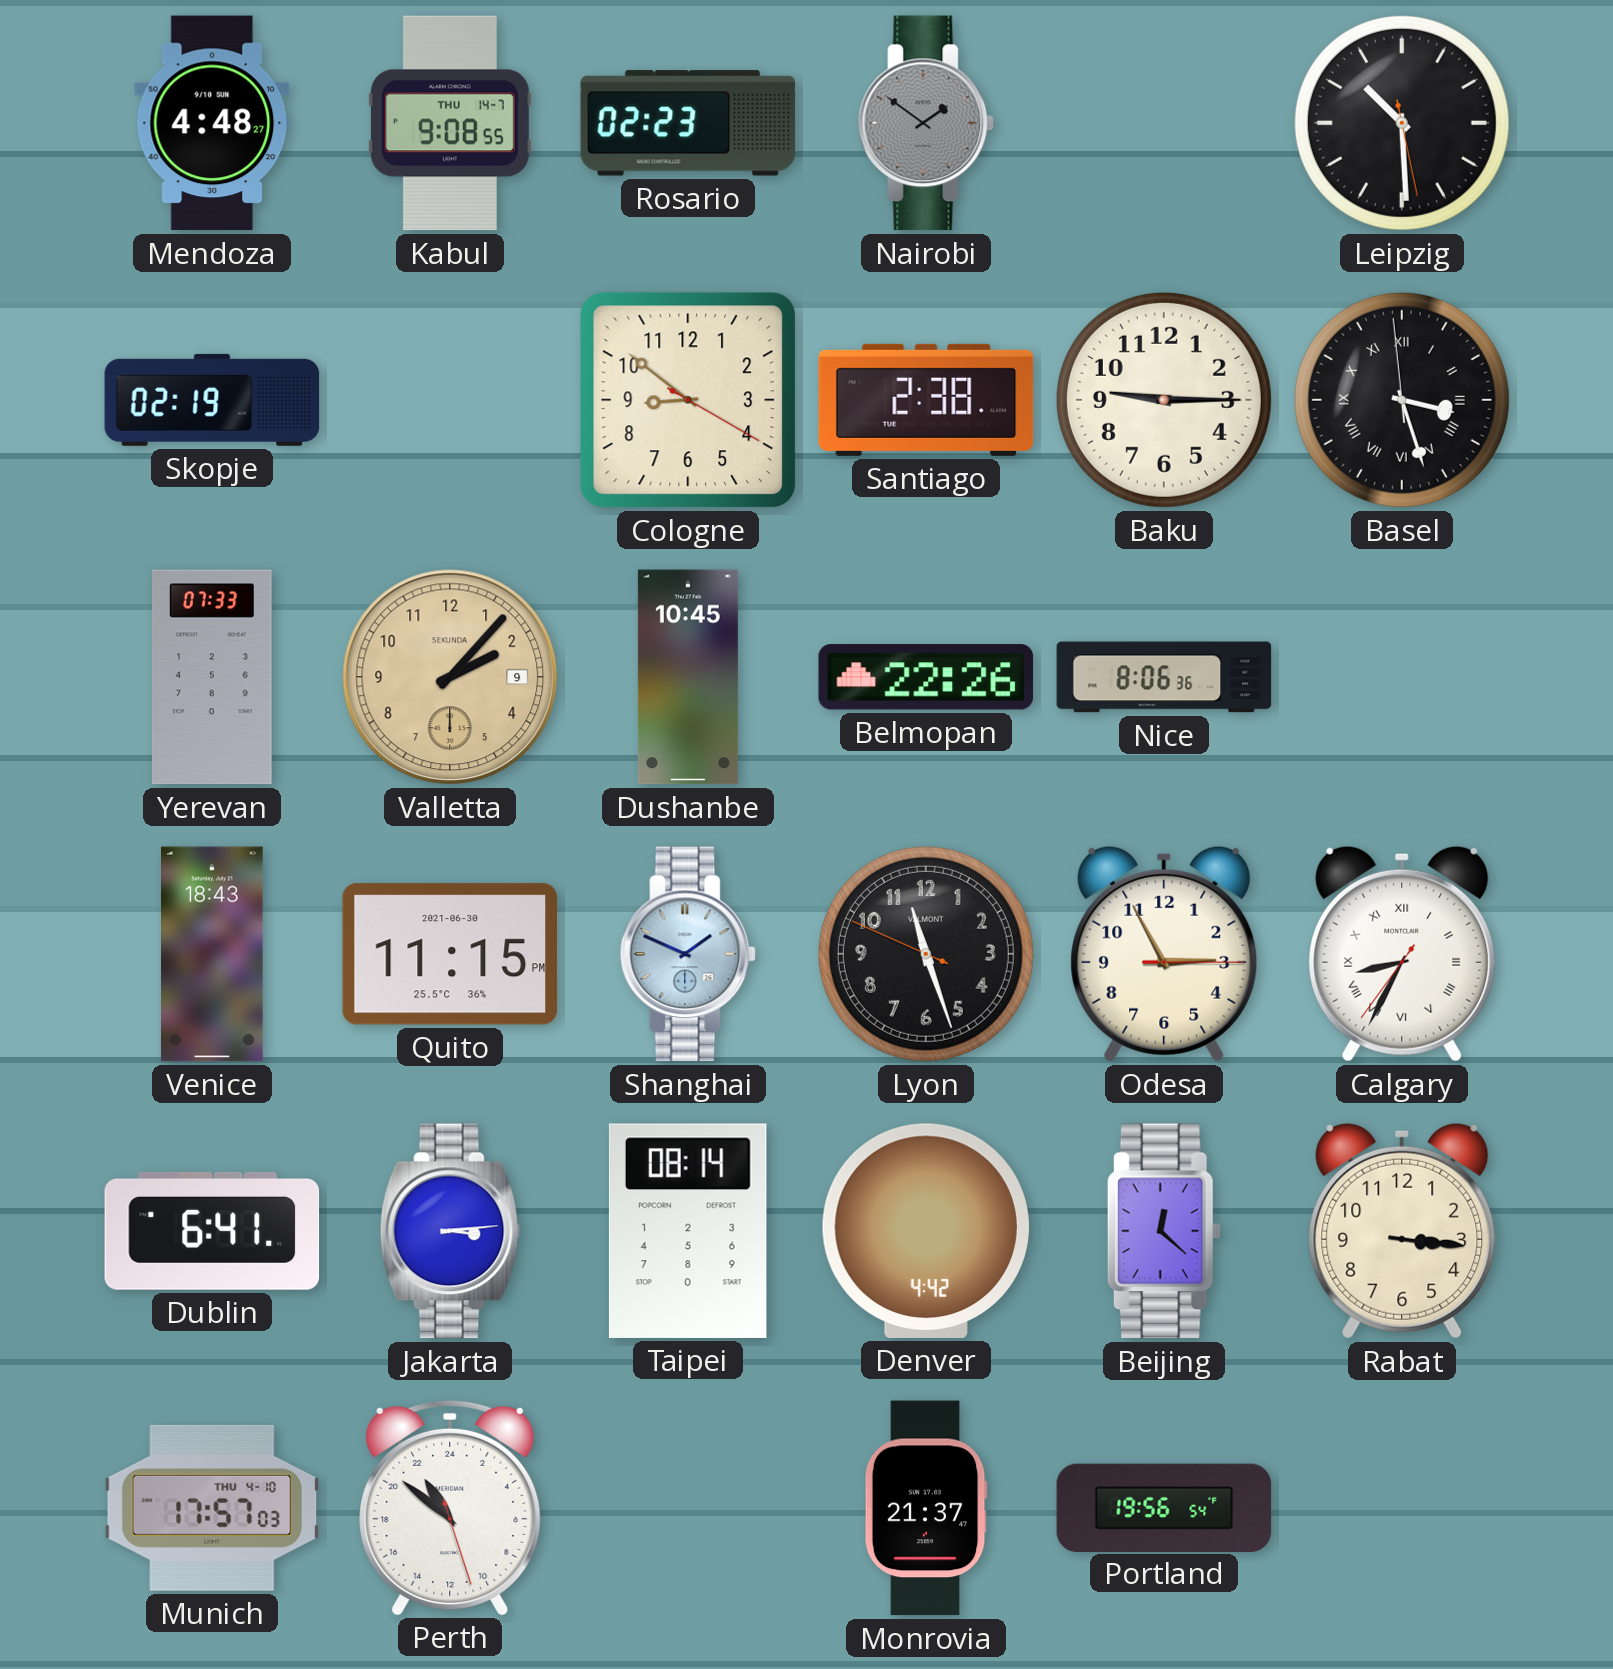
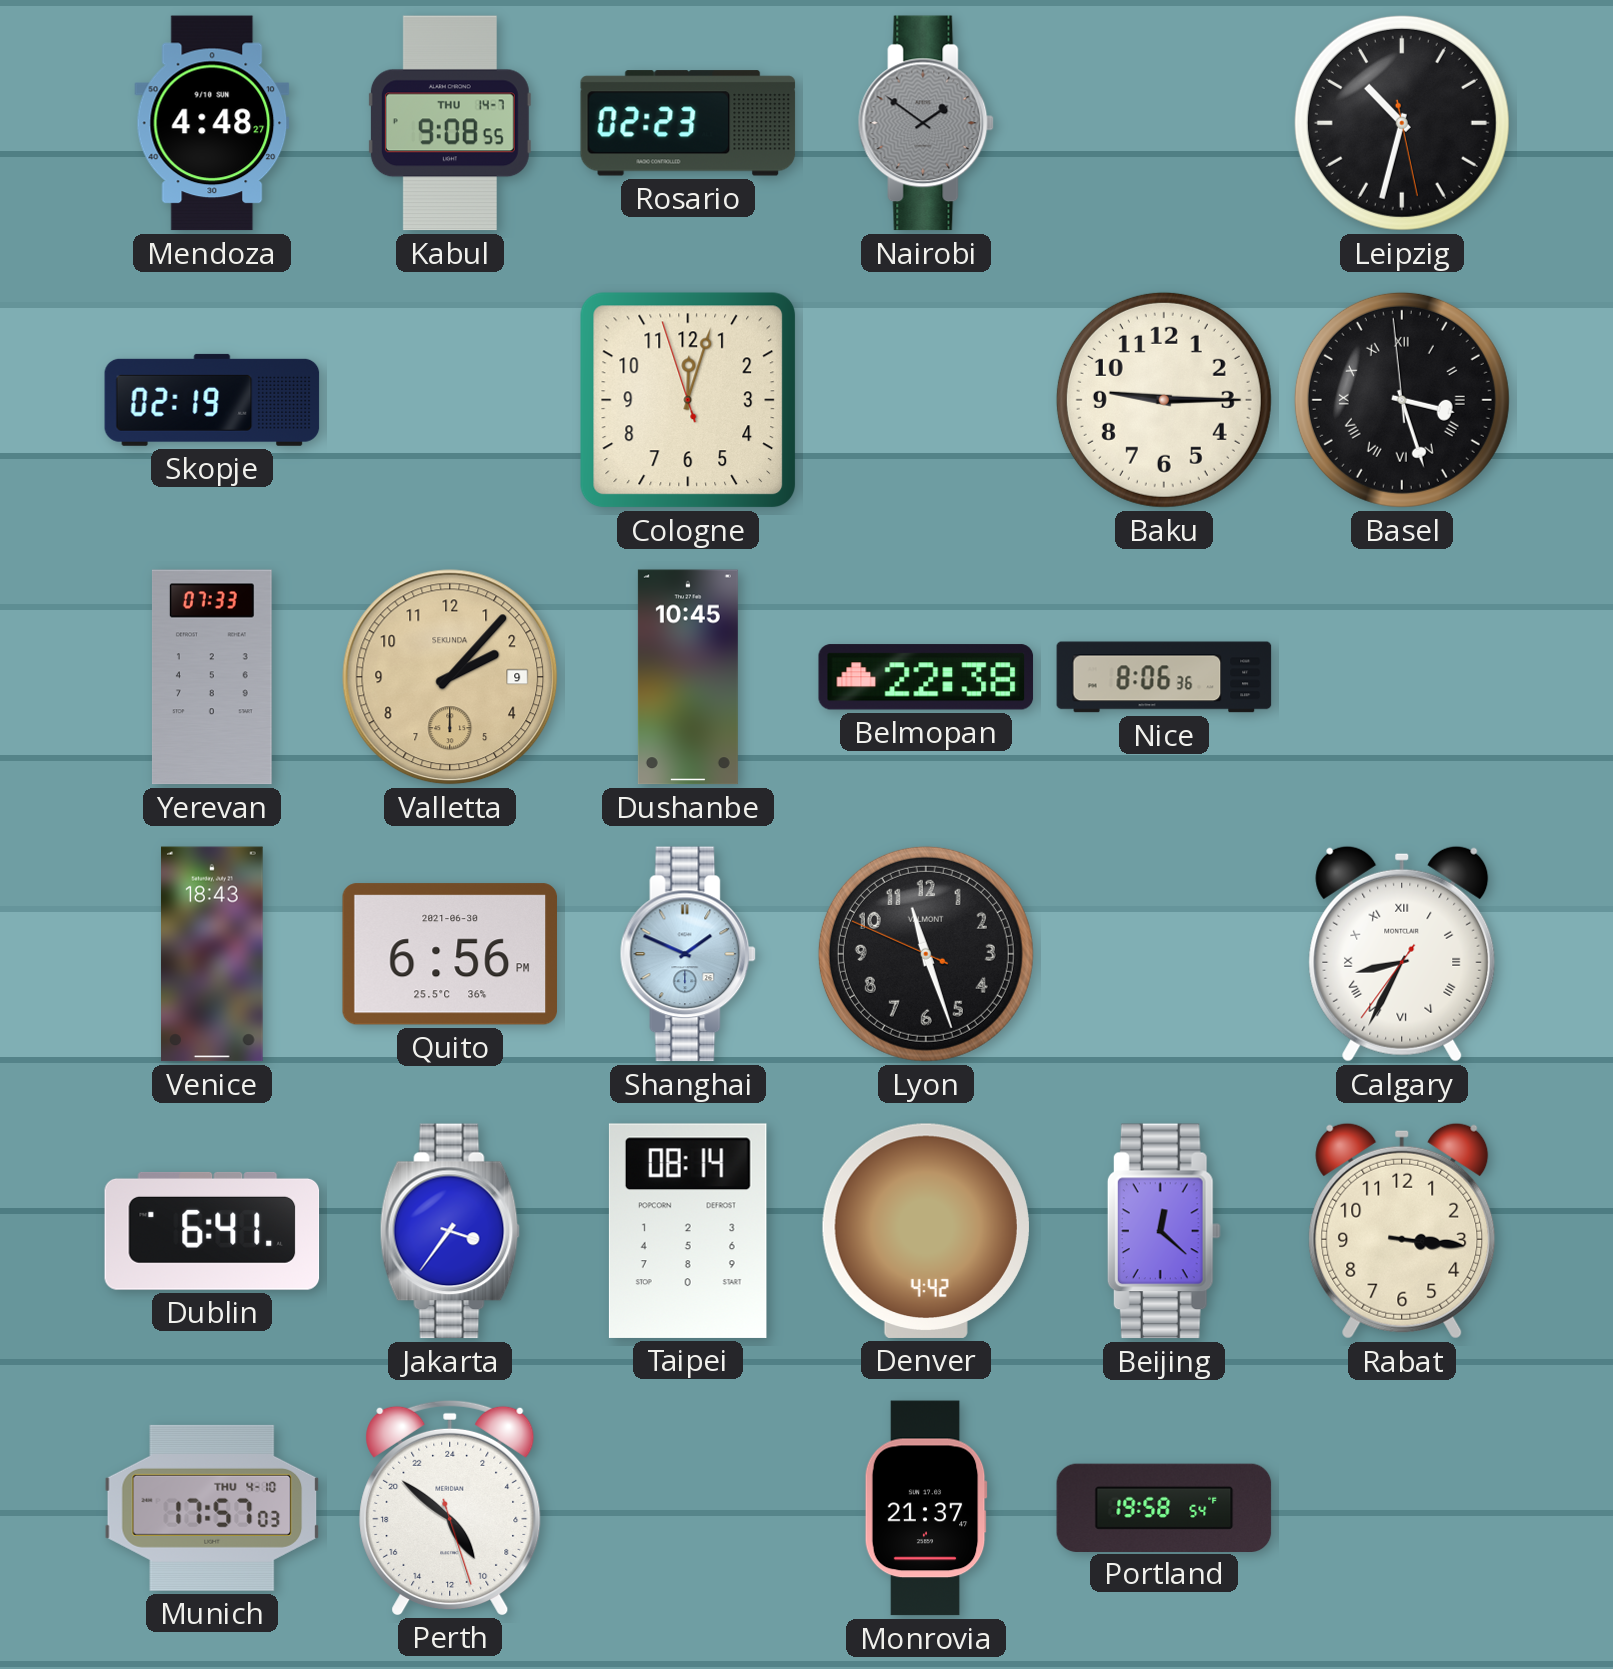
Leipzig: 10:29 -> 10:32
Cologne: 8:51 -> 12:02
Santiago: 2:38 -> none
Belmopan: 22:26 -> 22:38
Quito: 11:15 -> 6:56
Odesa: 2:55 -> none
Jakarta: 3:14 -> 3:36
Perth: 21:51 -> 9:51
Portland: 19:56 -> 19:58
